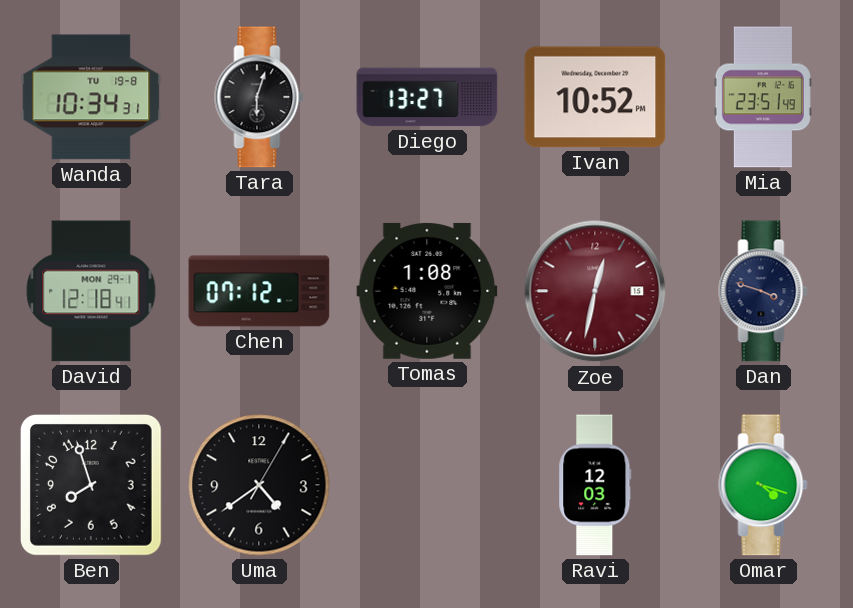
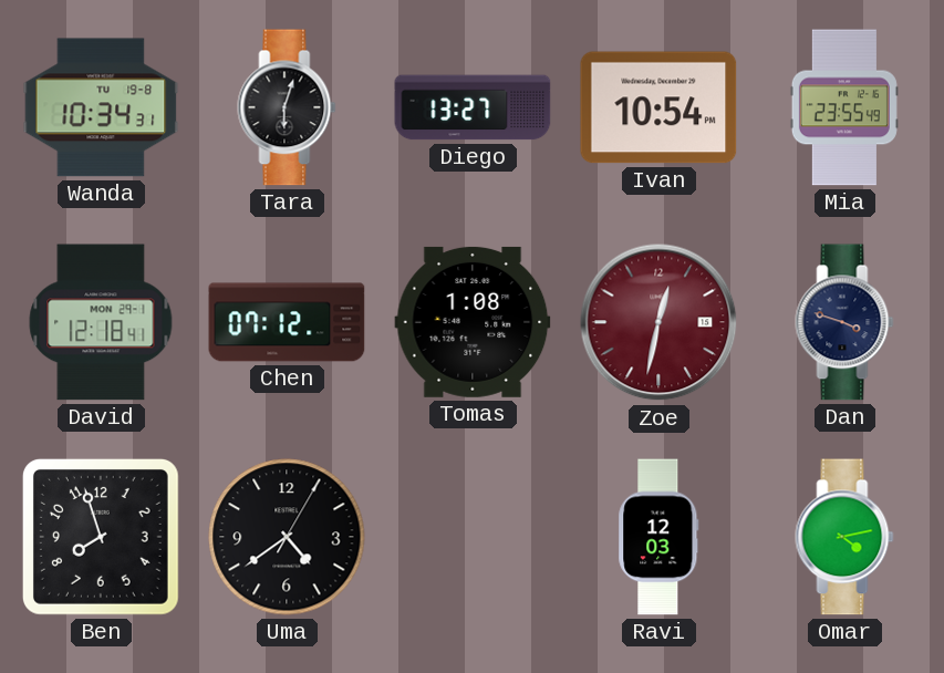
Ivan: 10:52 -> 10:54
Mia: 23:51 -> 23:55
Omar: 4:18 -> 4:13
